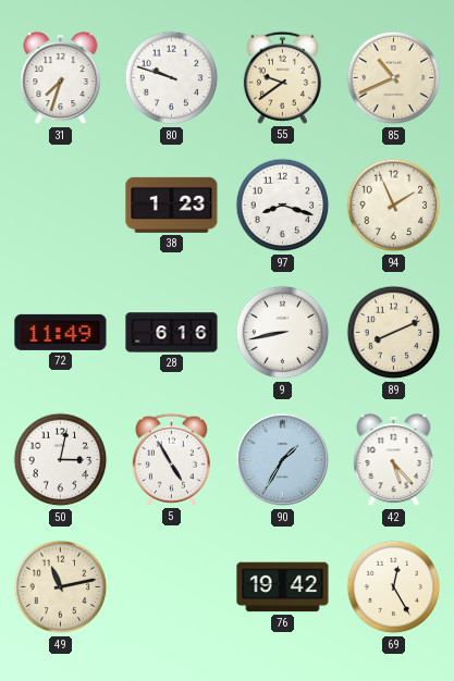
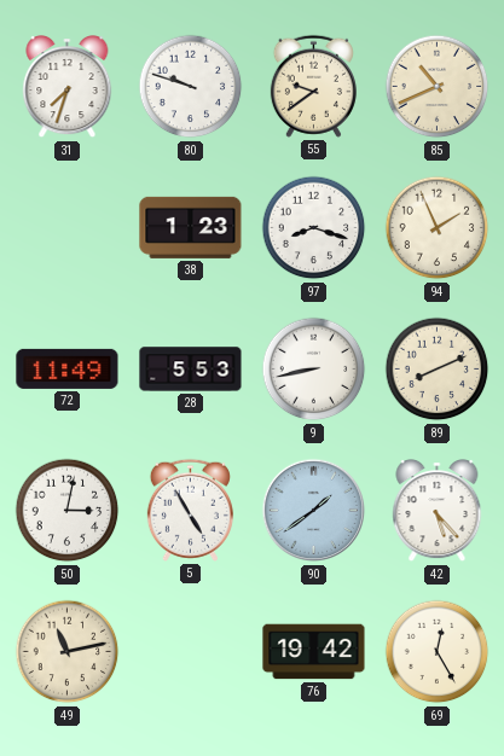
28: 6:16 -> 5:53
90: 1:35 -> 1:39
